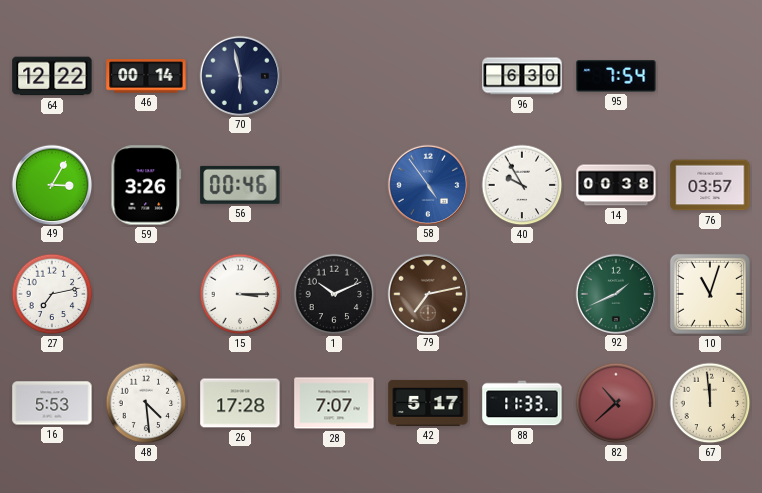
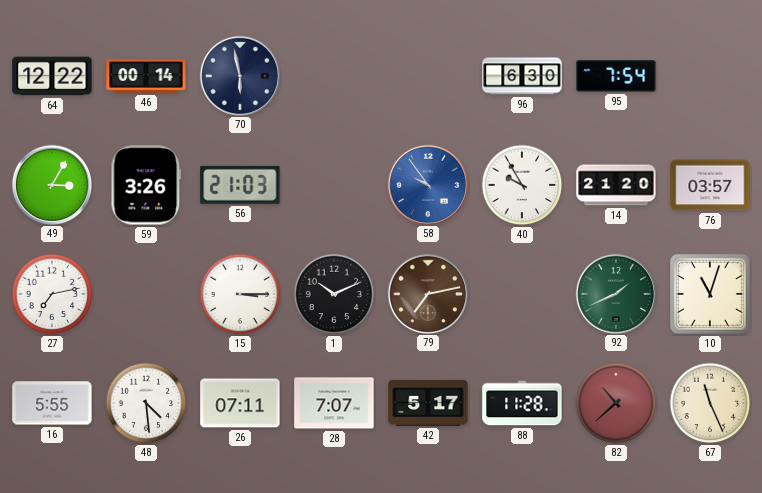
56: 00:46 -> 21:03
58: 4:54 -> 9:54
14: 00:38 -> 21:20
16: 5:53 -> 5:55
26: 17:28 -> 07:11
88: 11:33 -> 11:28
67: 11:59 -> 11:26
